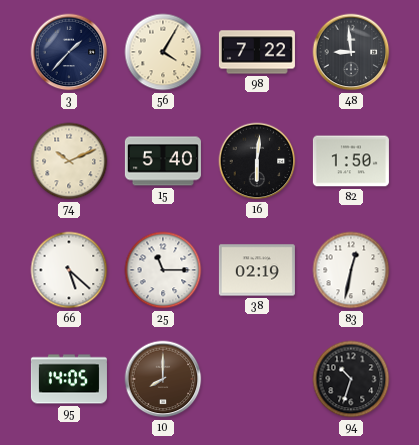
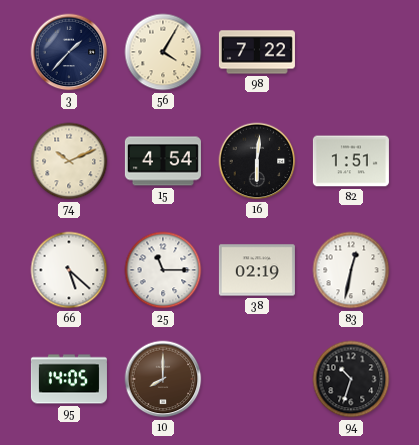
48: 8:59 -> none
15: 5:40 -> 4:54
82: 1:50 -> 1:51
